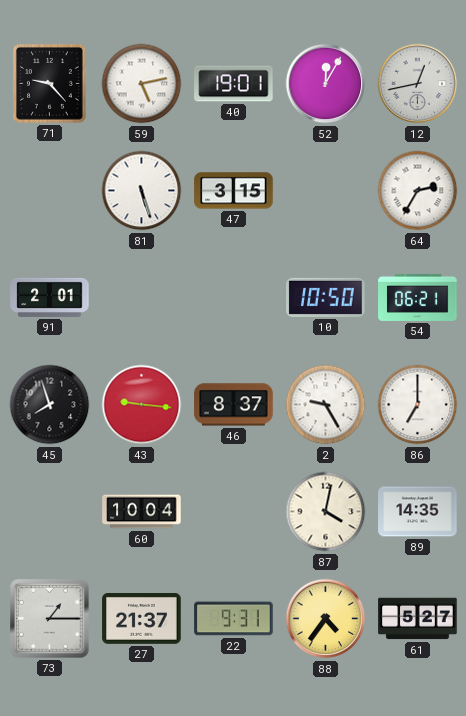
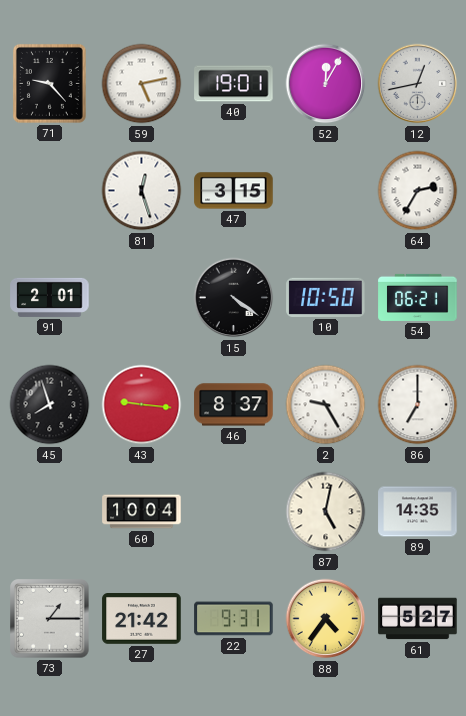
81: 5:27 -> 12:27
15: none -> 4:21
87: 4:02 -> 5:02
27: 21:37 -> 21:42
